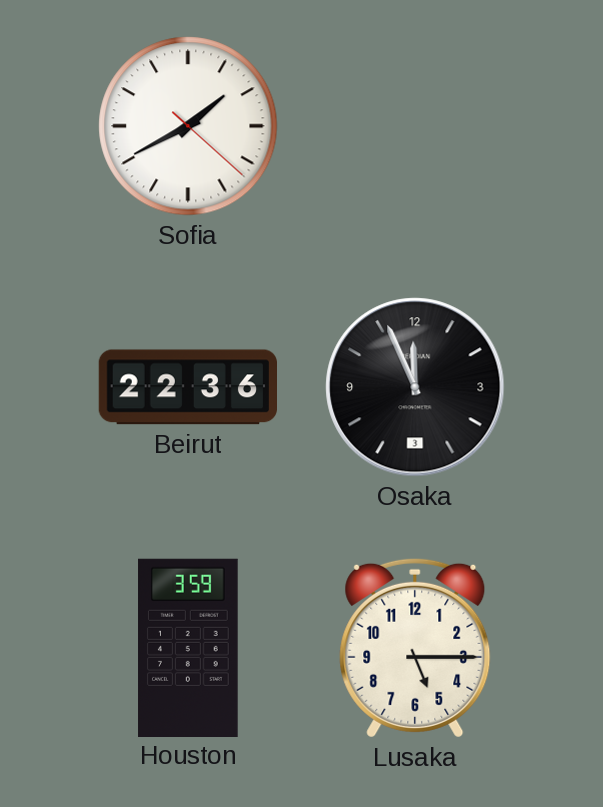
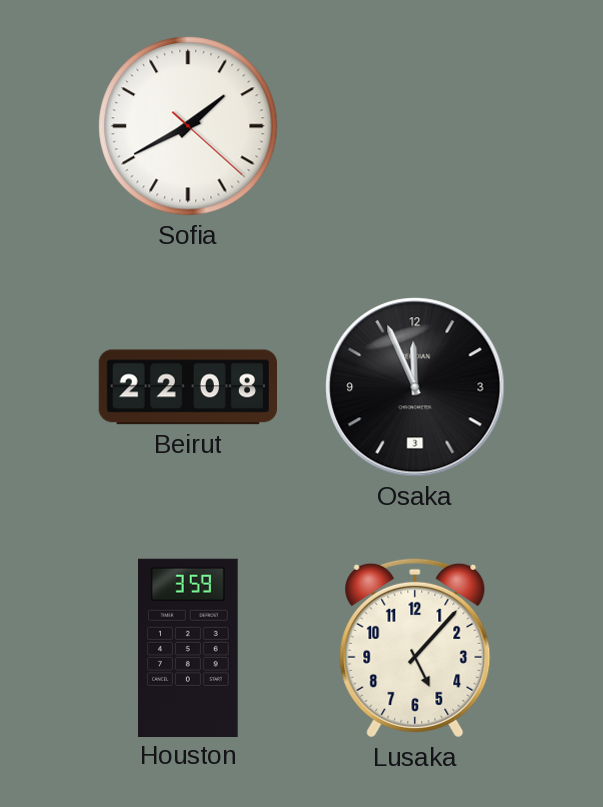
Beirut: 22:36 -> 22:08
Lusaka: 5:15 -> 5:07
